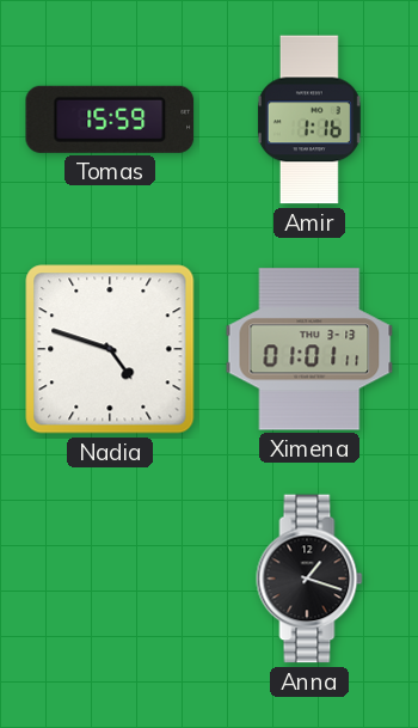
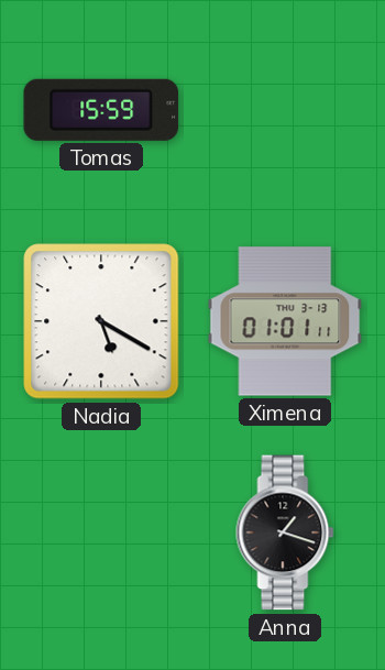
Amir: 1:16 -> none
Nadia: 4:48 -> 5:20
